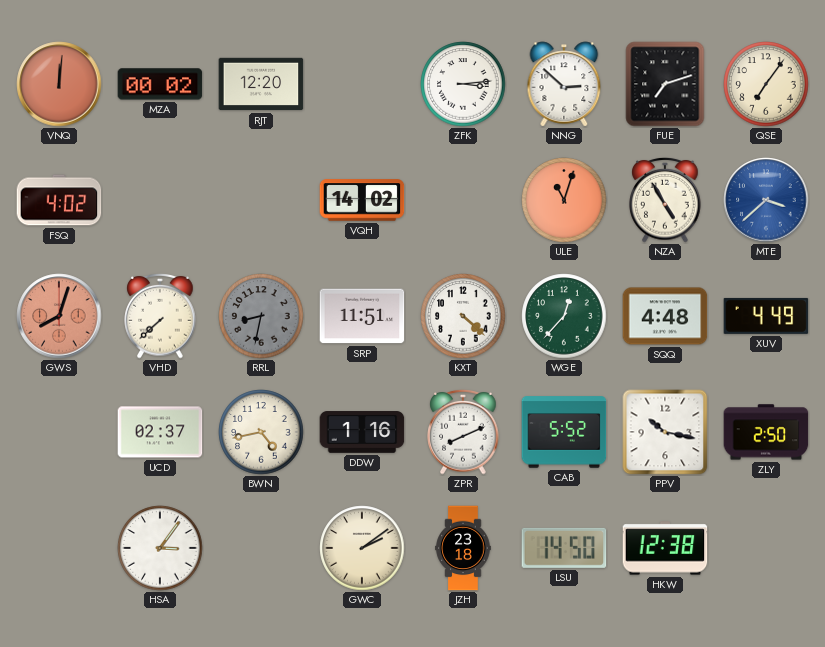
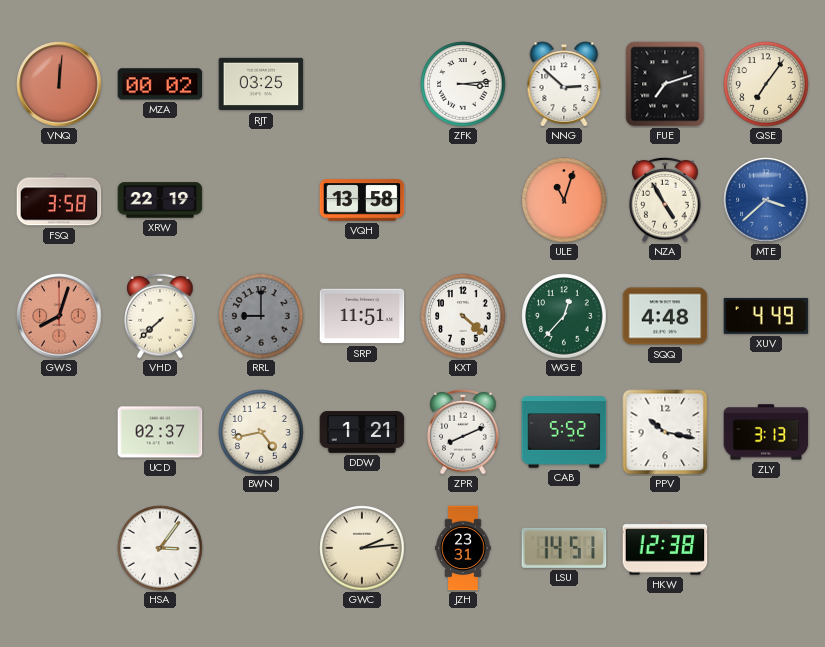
RJT: 12:20 -> 03:25
FSQ: 4:02 -> 3:58
XRW: none -> 22:19
VQH: 14:02 -> 13:58
RRL: 8:32 -> 9:00
DDW: 1:16 -> 1:21
ZLY: 2:50 -> 3:13
GWC: 2:09 -> 2:14
JZH: 23:18 -> 23:31
LSU: 14:50 -> 14:51
